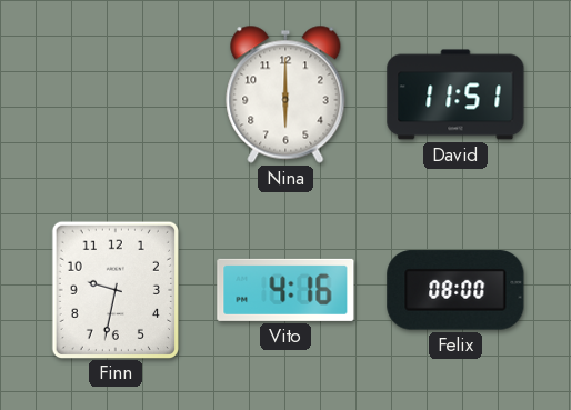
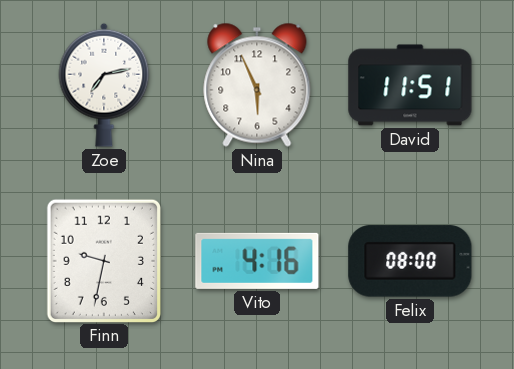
Zoe: none -> 7:13
Nina: 6:00 -> 5:56
